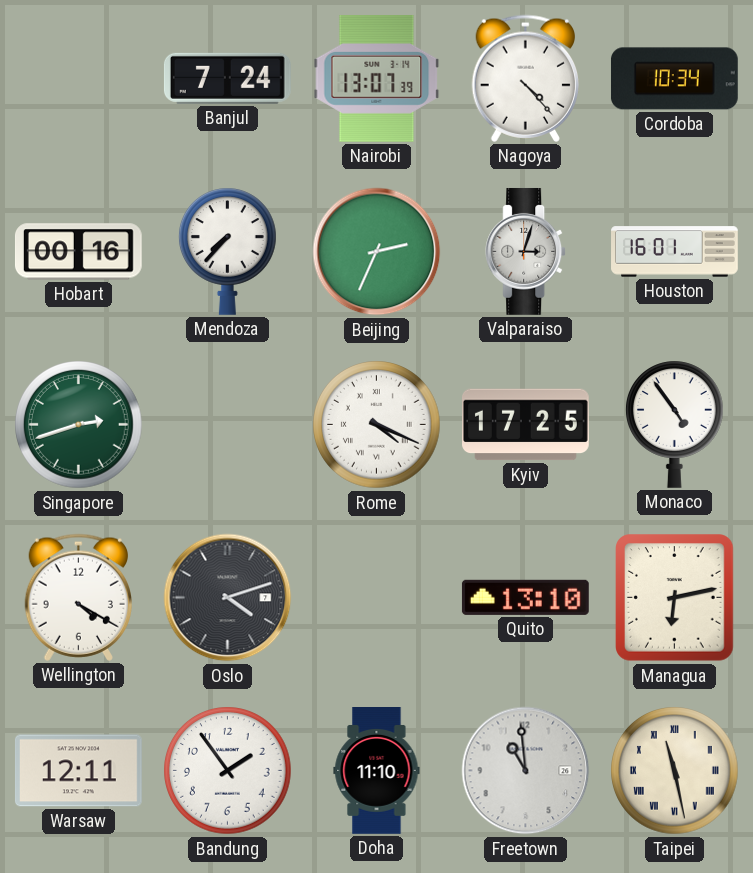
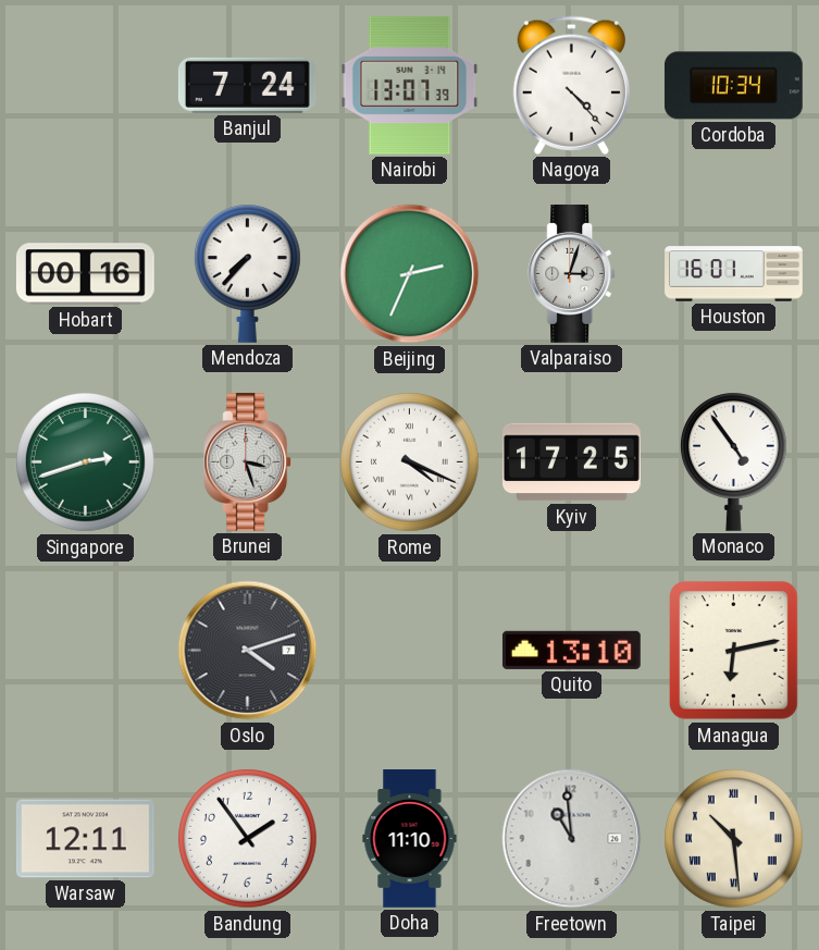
Brunei: none -> 3:27
Wellington: 4:20 -> none
Taipei: 11:28 -> 10:29
